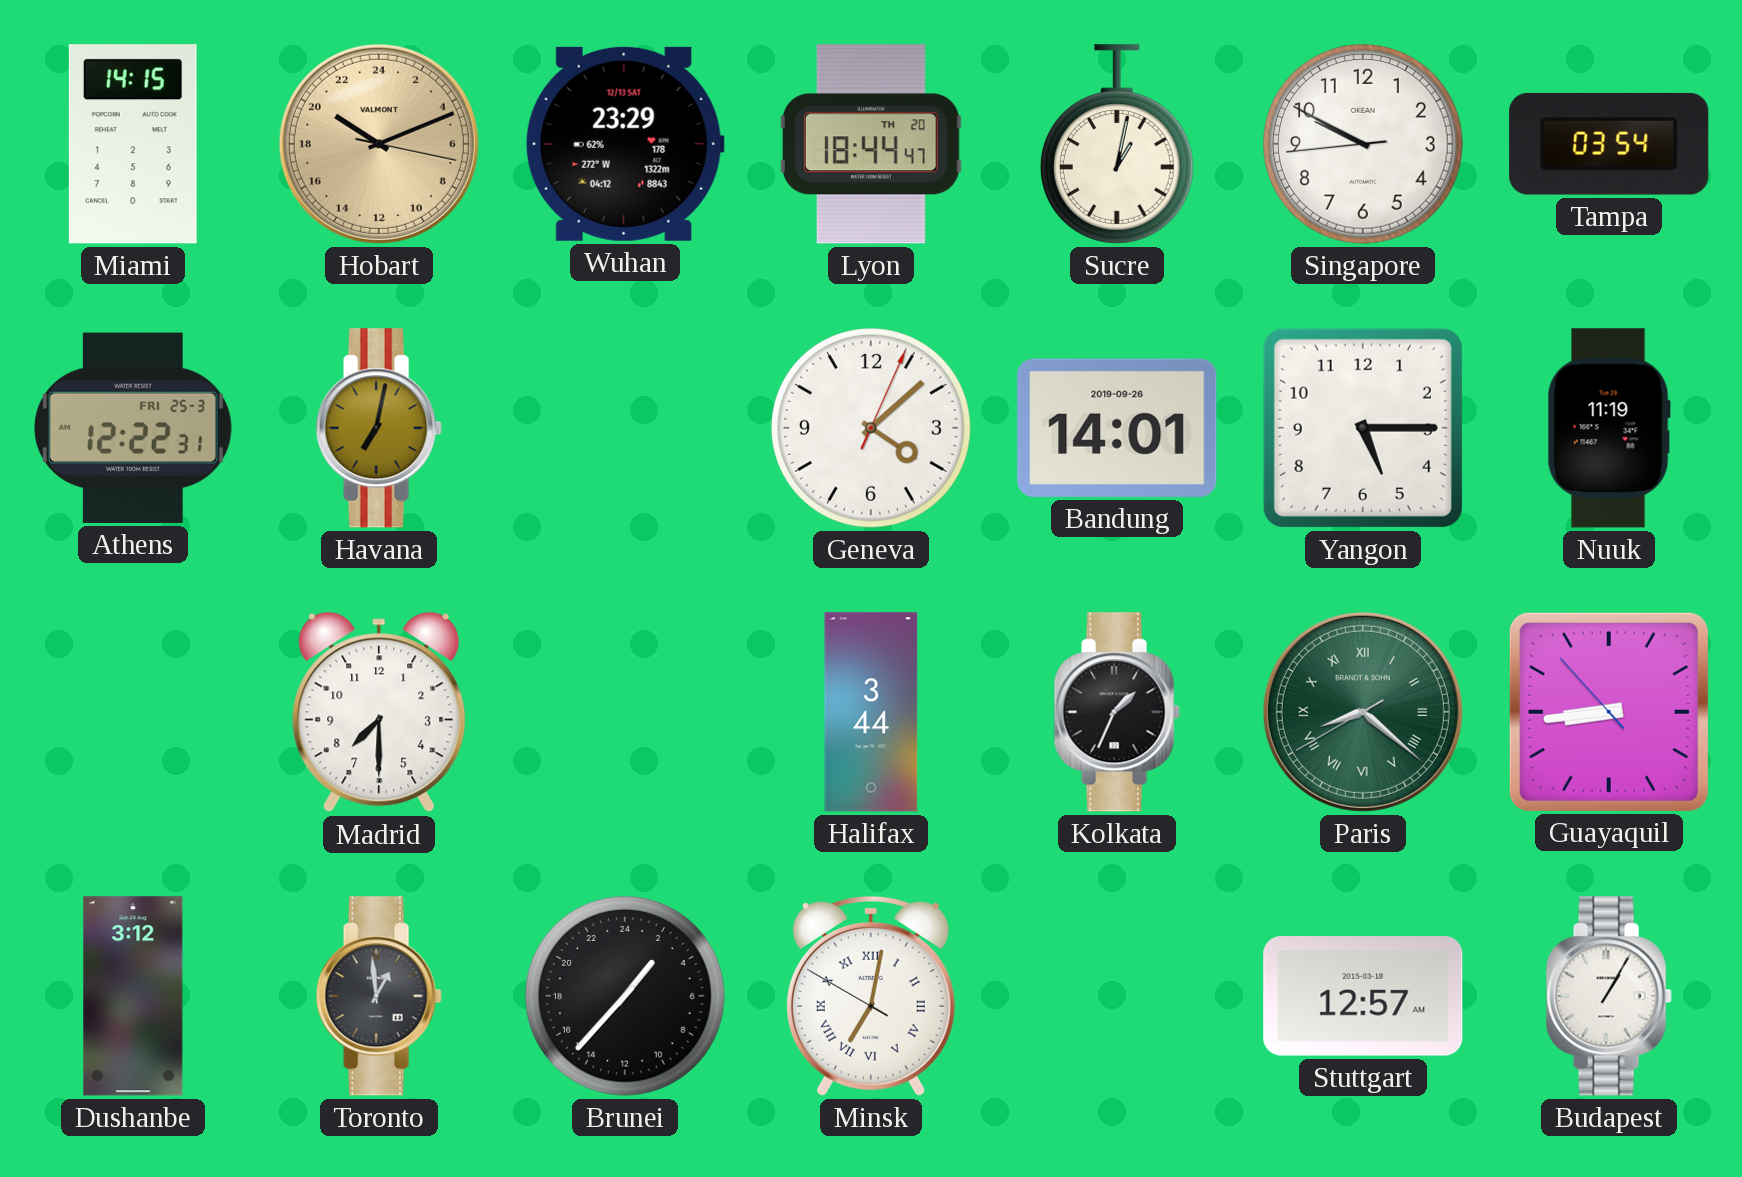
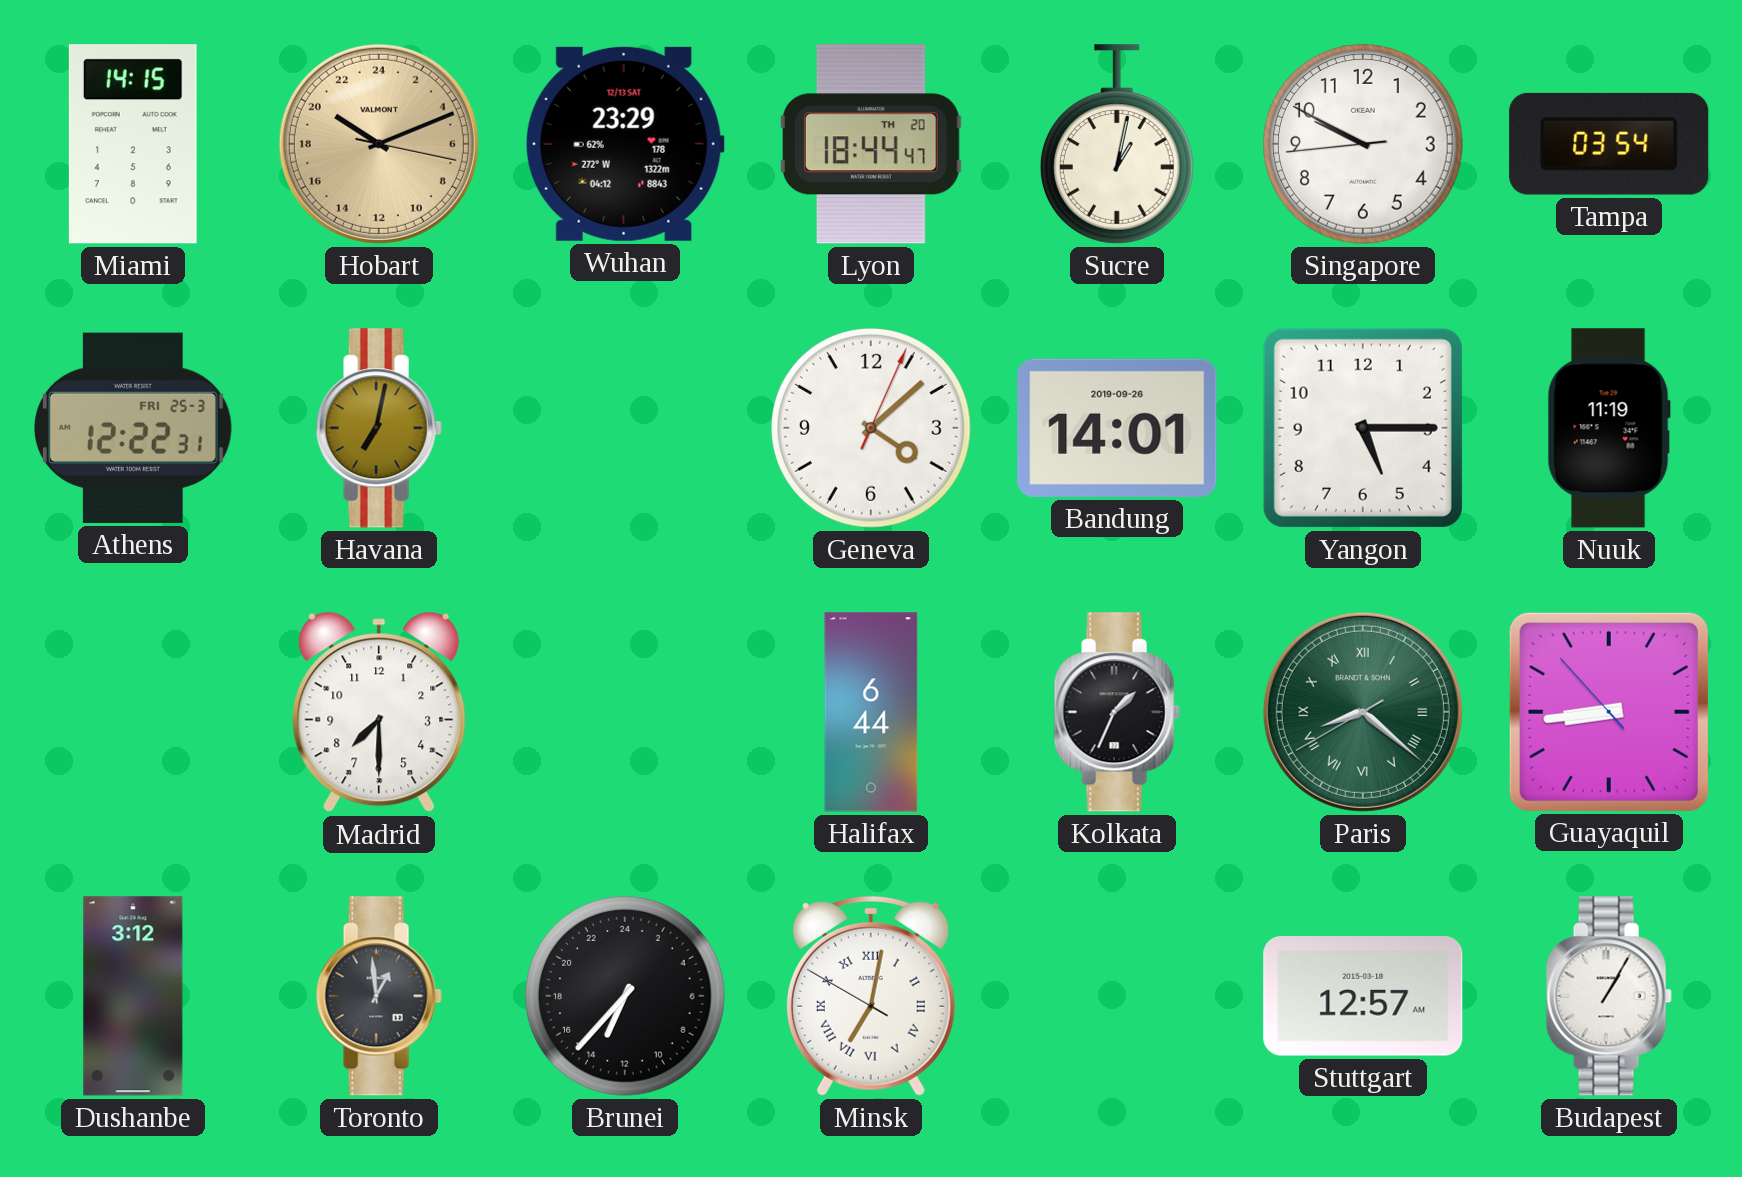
Halifax: 3:44 -> 6:44
Brunei: 2:37 -> 13:37
